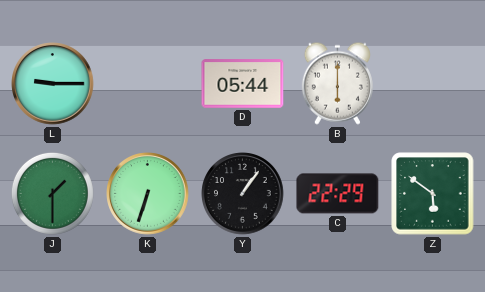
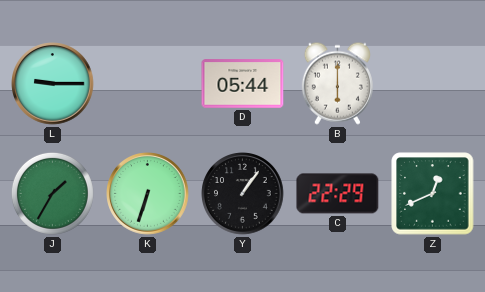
J: 1:30 -> 1:35
Z: 5:51 -> 12:41
